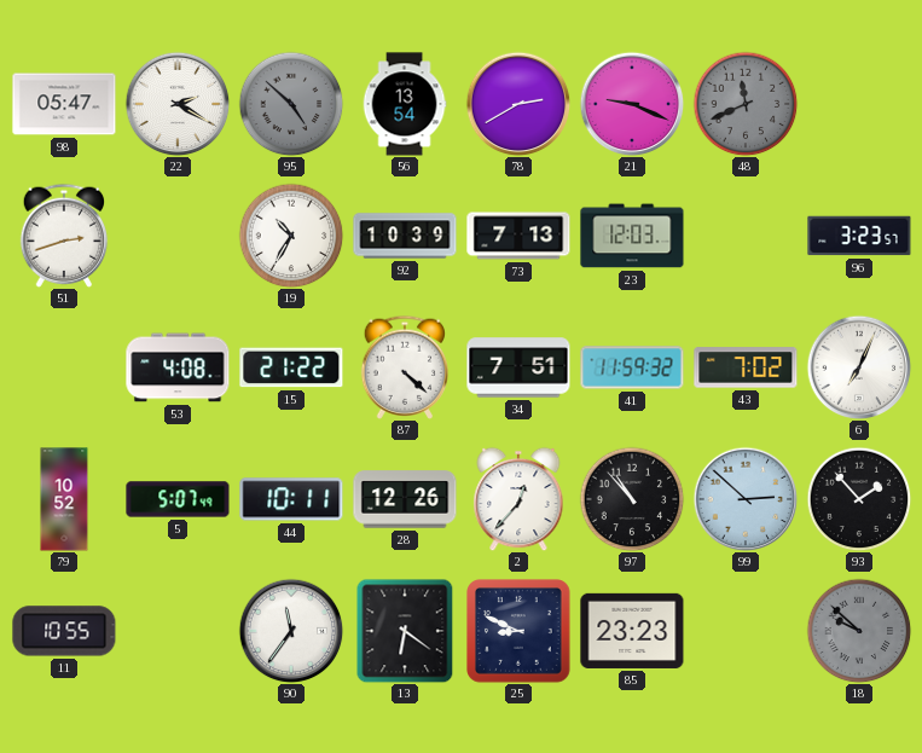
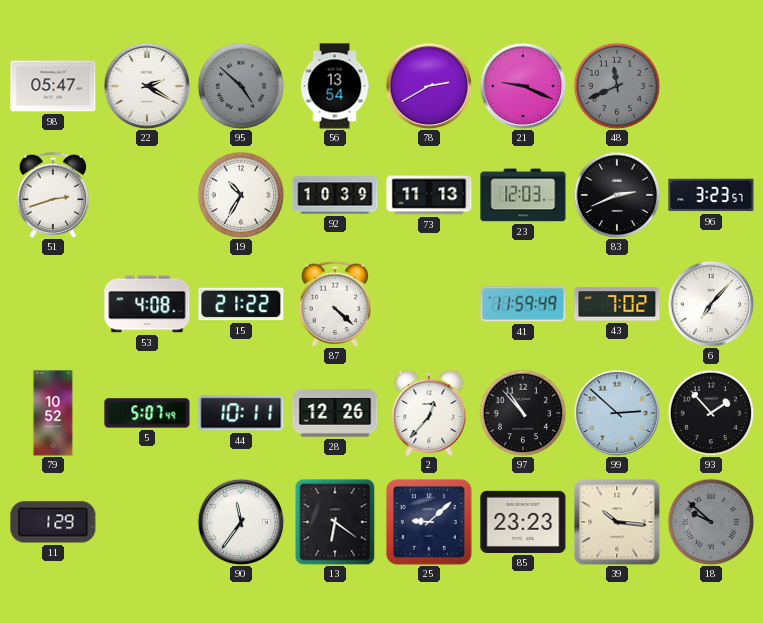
73: 7:13 -> 11:13
83: none -> 2:41
34: 7:51 -> none
41: 11:59:32 -> 11:59:49
6: 7:04 -> 7:07
11: 10:55 -> 1:29
25: 8:49 -> 9:08
39: none -> 10:16
